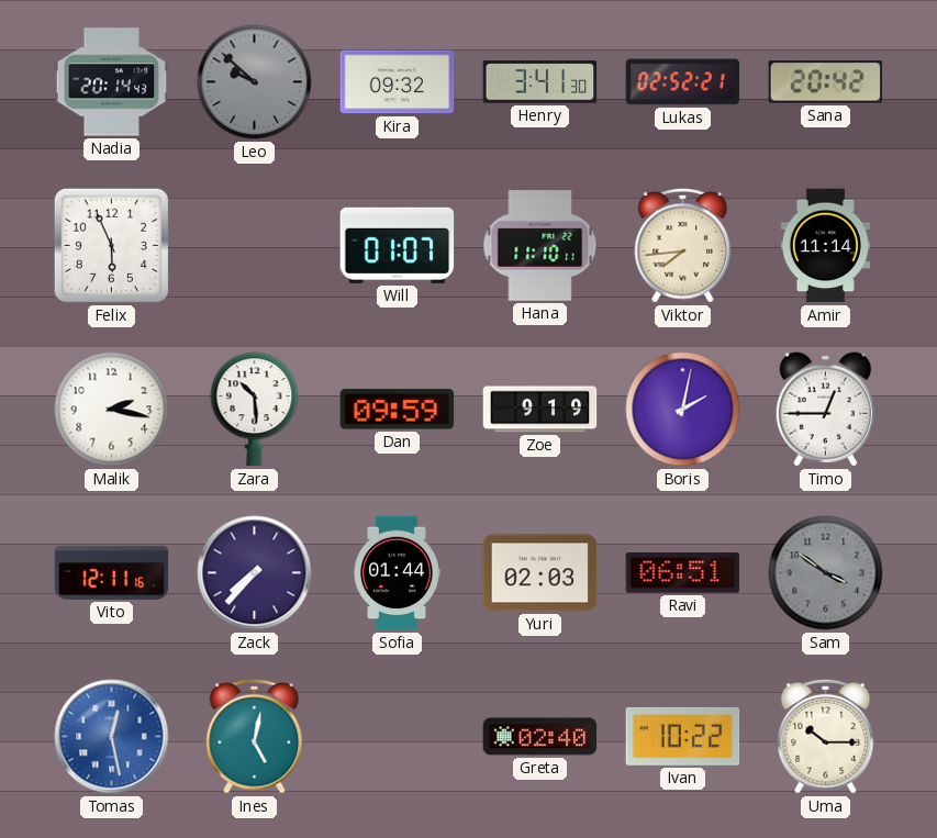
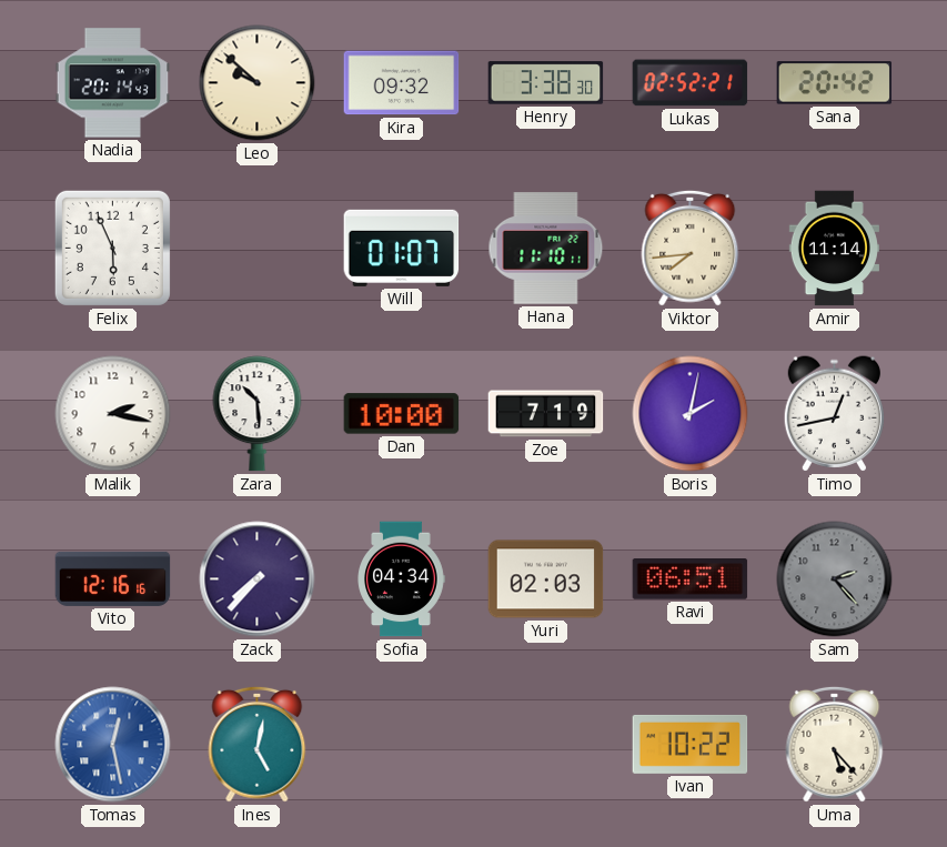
Leo dial: grey -> cream
Henry: 3:41 -> 3:38
Dan: 09:59 -> 10:00
Zoe: 9:19 -> 7:19
Timo: 12:45 -> 12:43
Vito: 12:11 -> 12:16
Sofia: 01:44 -> 04:34
Sam: 3:51 -> 2:23
Greta: 02:40 -> none
Uma: 10:15 -> 5:23
